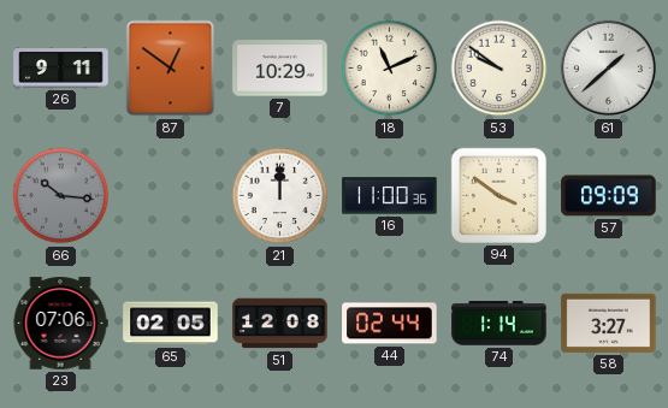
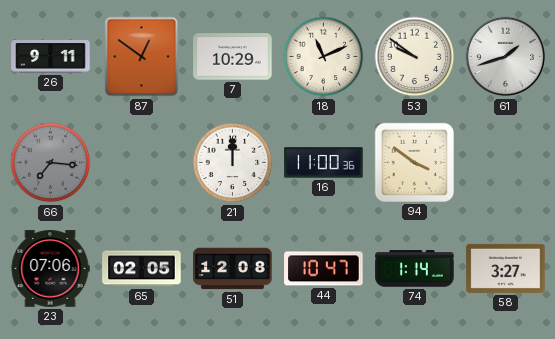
61: 1:38 -> 1:42
66: 10:16 -> 7:16
57: 09:09 -> none
44: 02:44 -> 10:47
